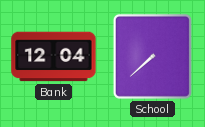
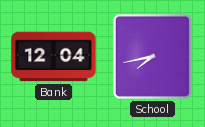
School: 7:38 -> 7:43
